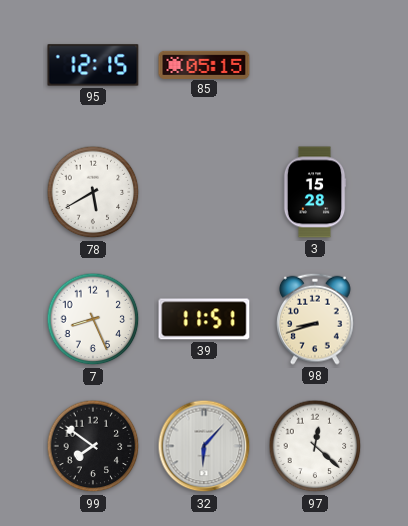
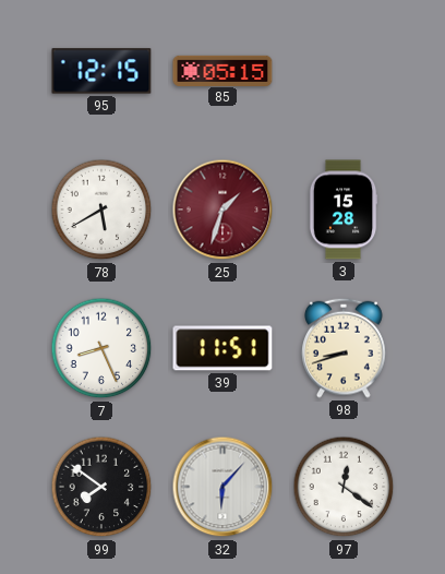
25: none -> 1:33
97: 12:22 -> 12:21
